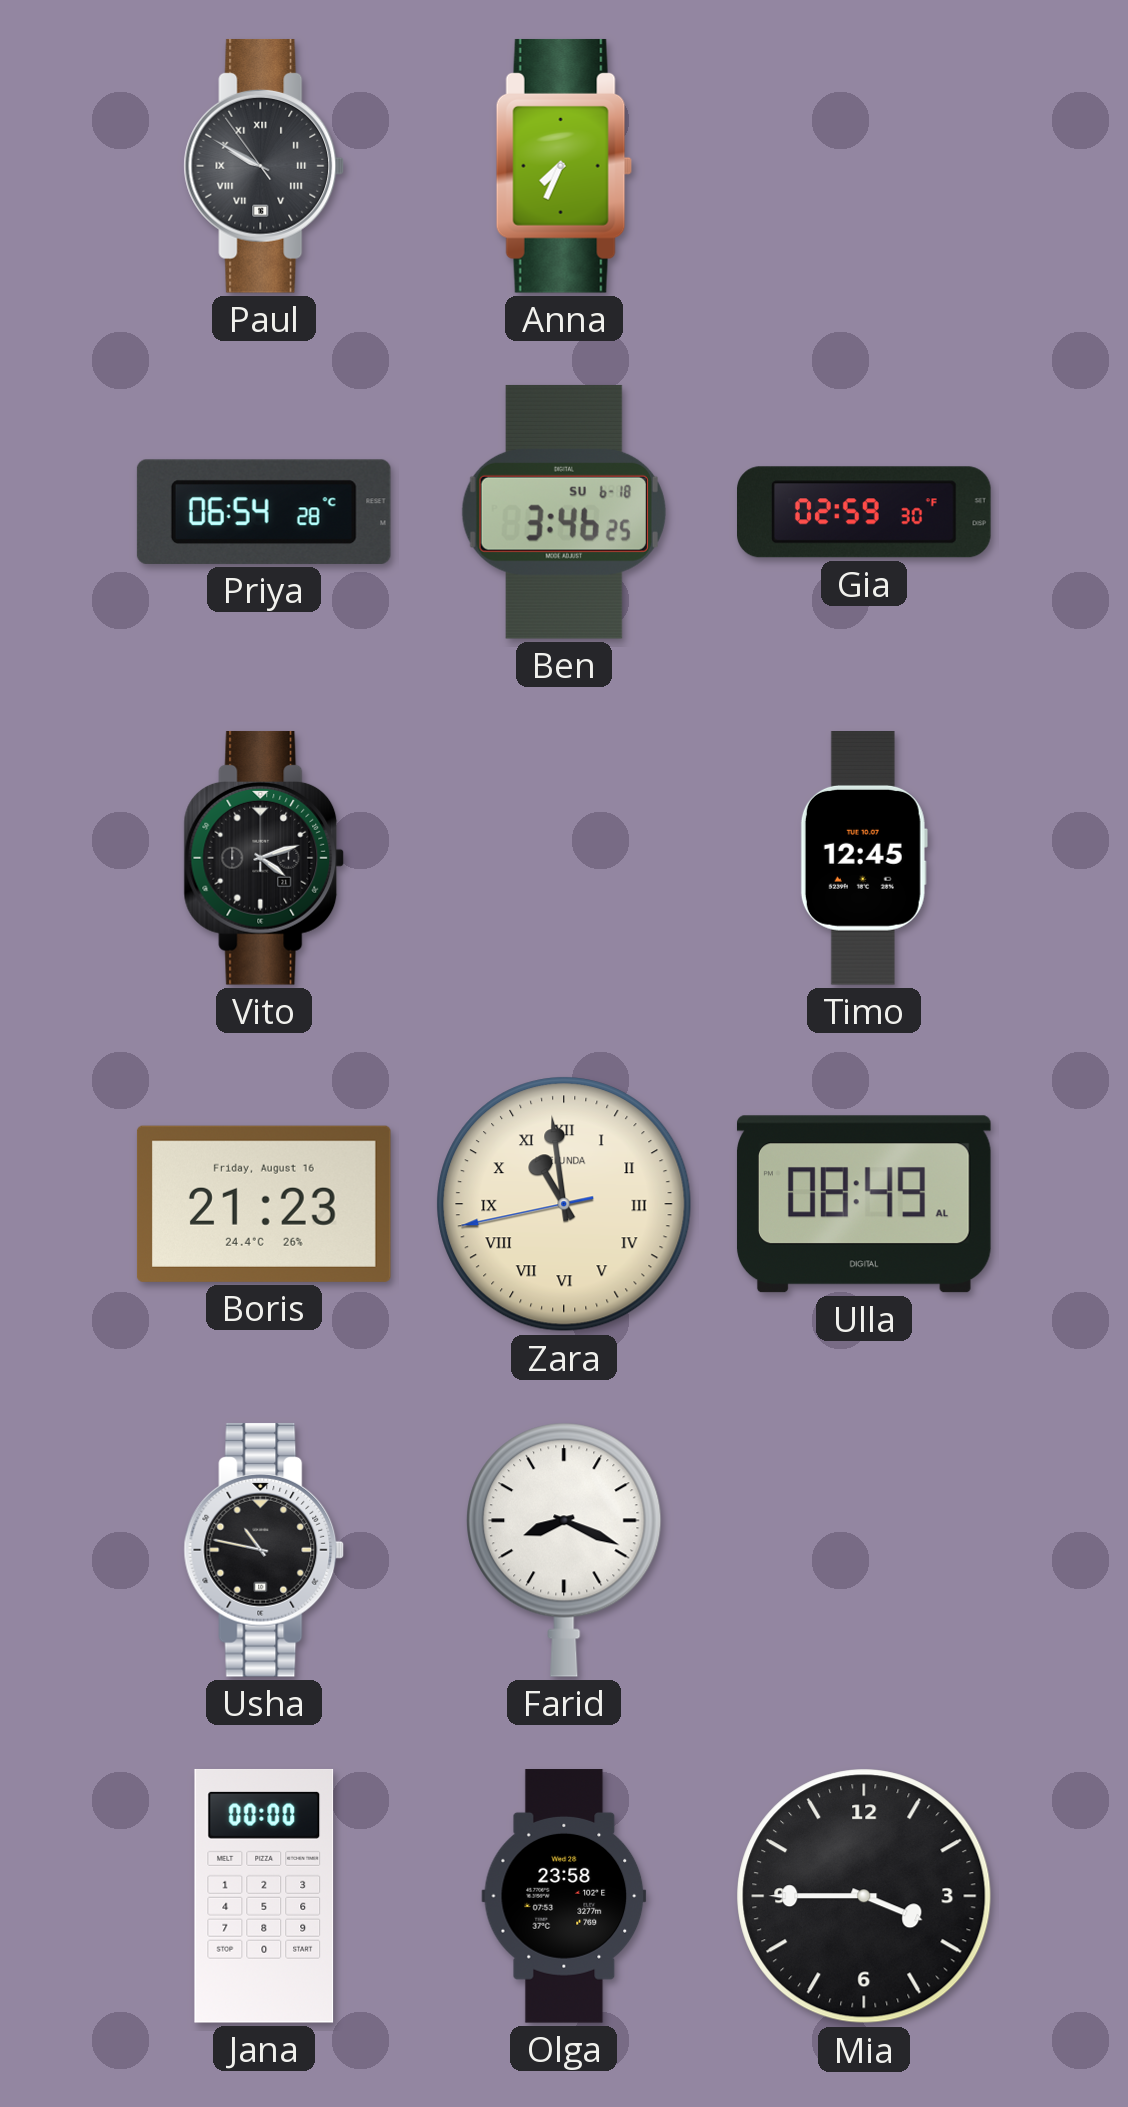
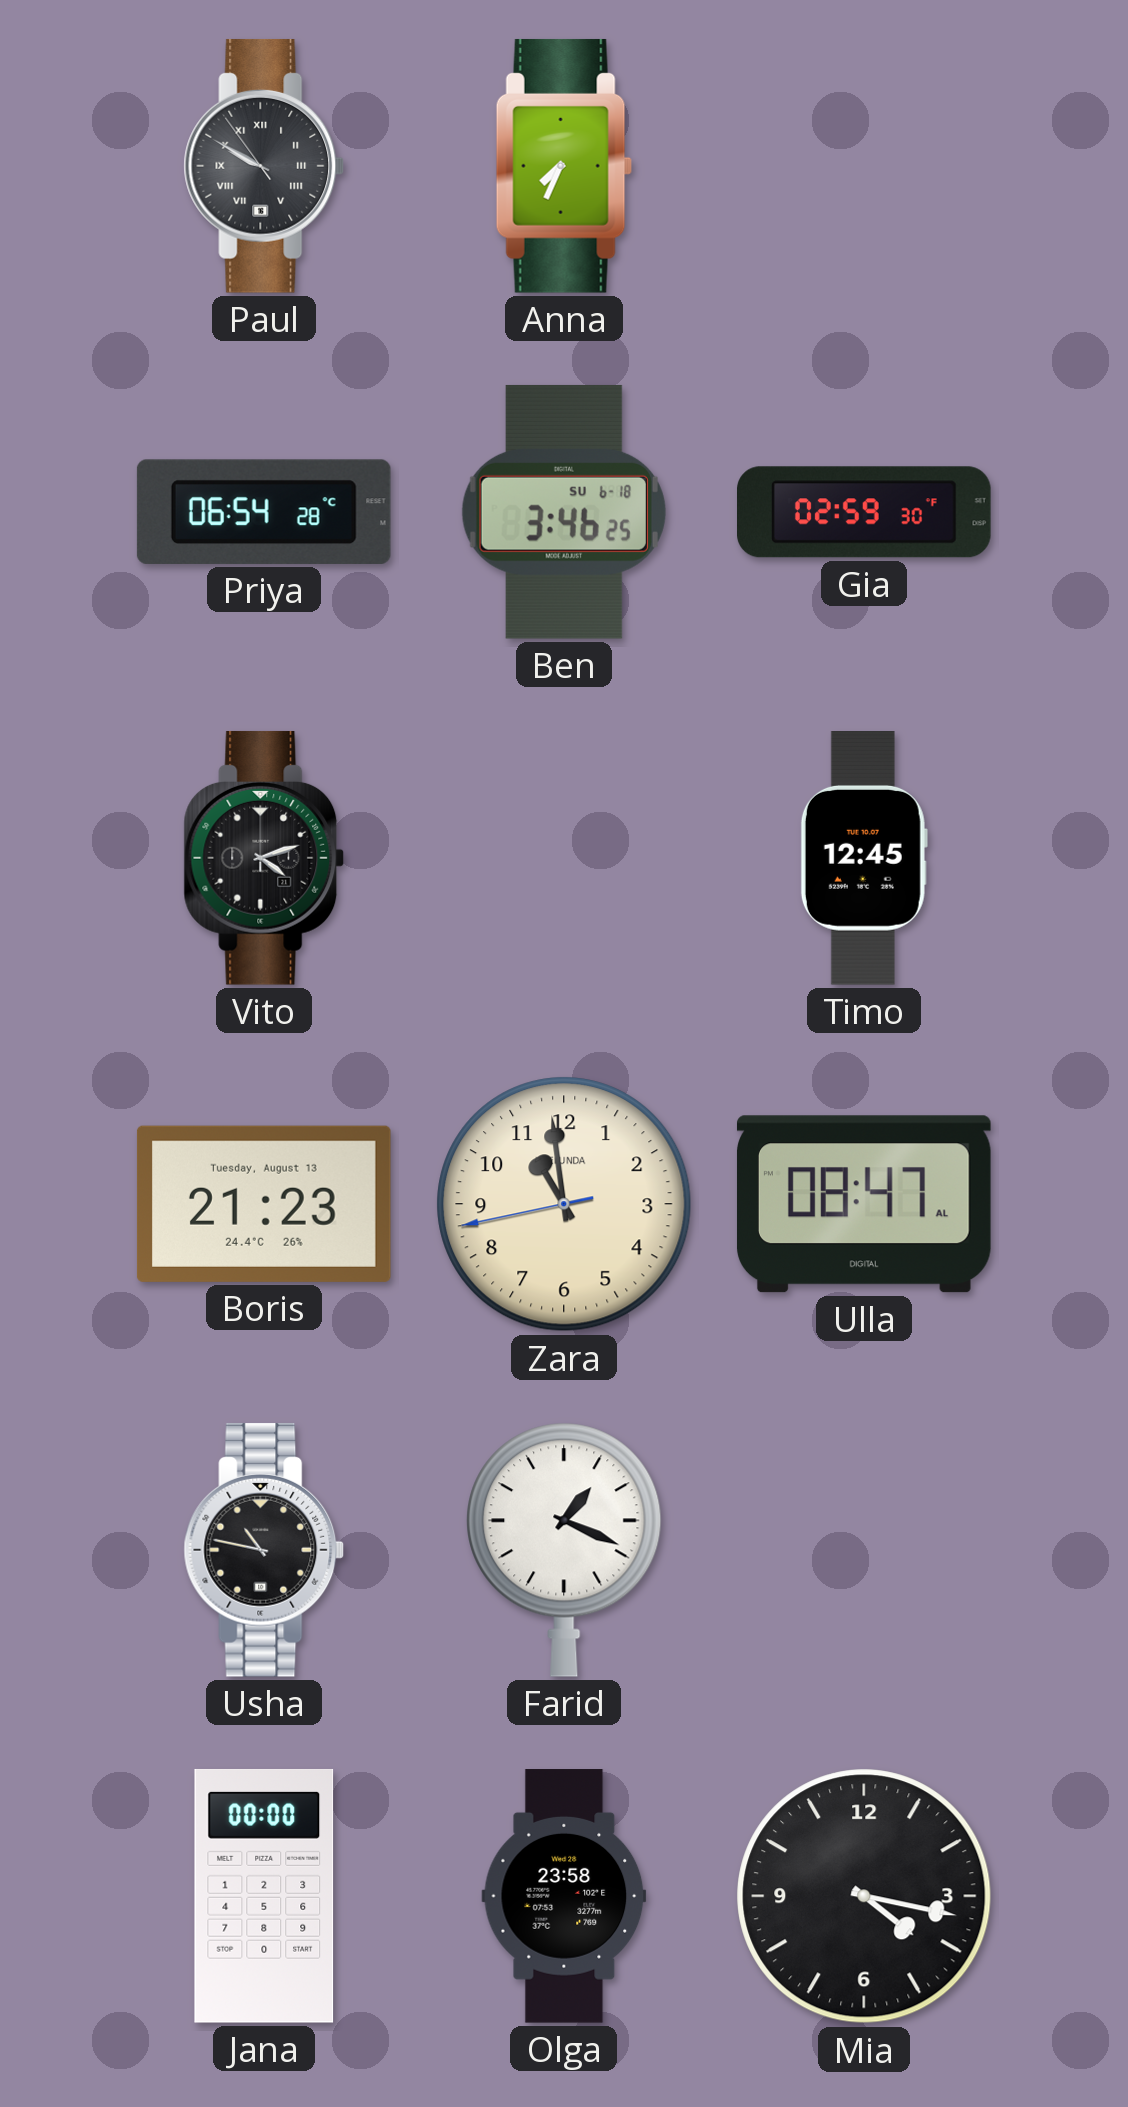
Boris date: Friday, August 16 -> Tuesday, August 13
Zara numerals: Roman -> Arabic
Ulla: 08:49 -> 08:47
Farid: 8:19 -> 1:19
Mia: 3:45 -> 4:17
